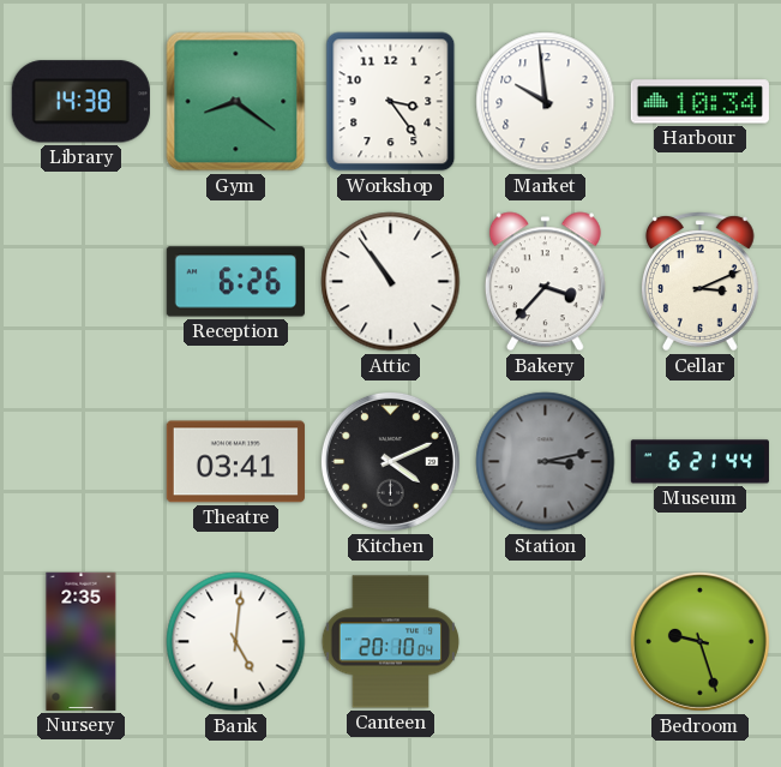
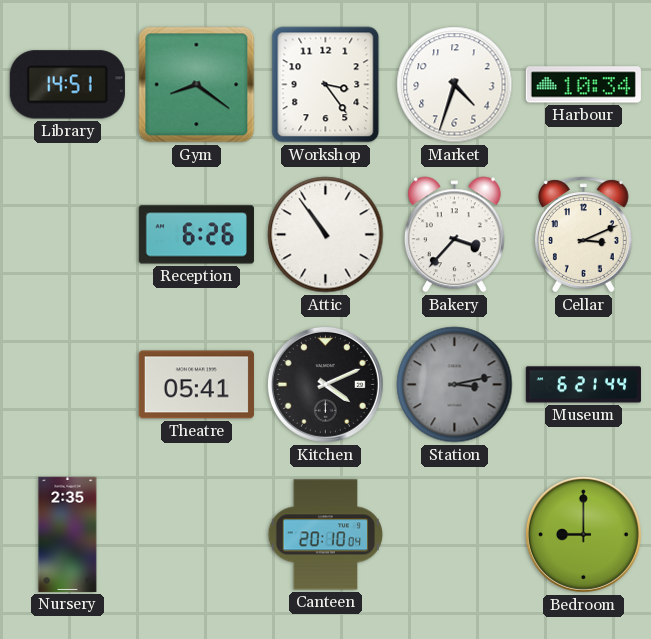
Library: 14:38 -> 14:51
Market: 9:59 -> 4:33
Theatre: 03:41 -> 05:41
Bank: 5:01 -> none
Bedroom: 9:27 -> 9:00
